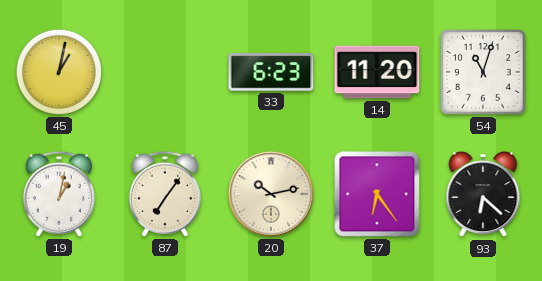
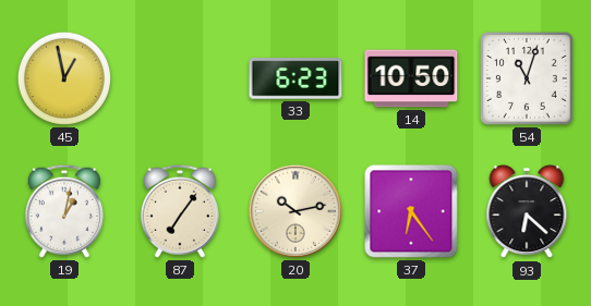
45: 1:02 -> 12:58
14: 11:20 -> 10:50
